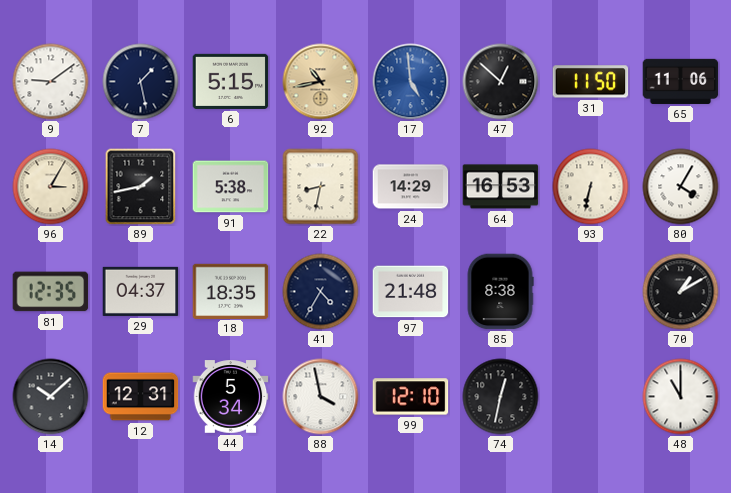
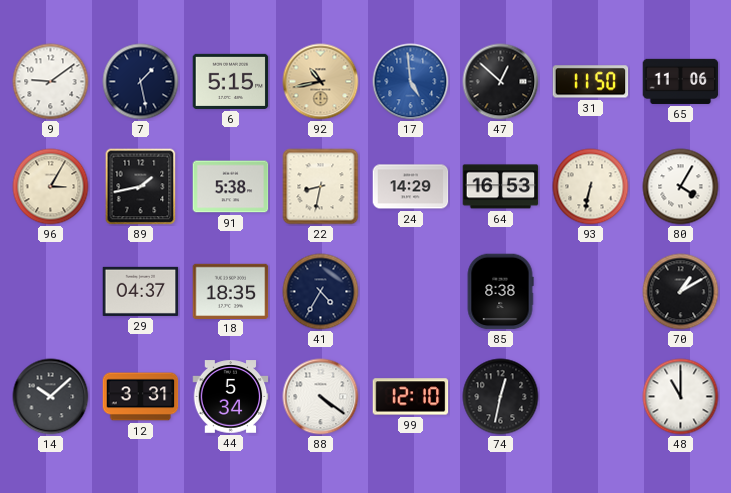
81: 12:35 -> none
97: 21:48 -> none
12: 12:31 -> 3:31
88: 3:58 -> 4:21
